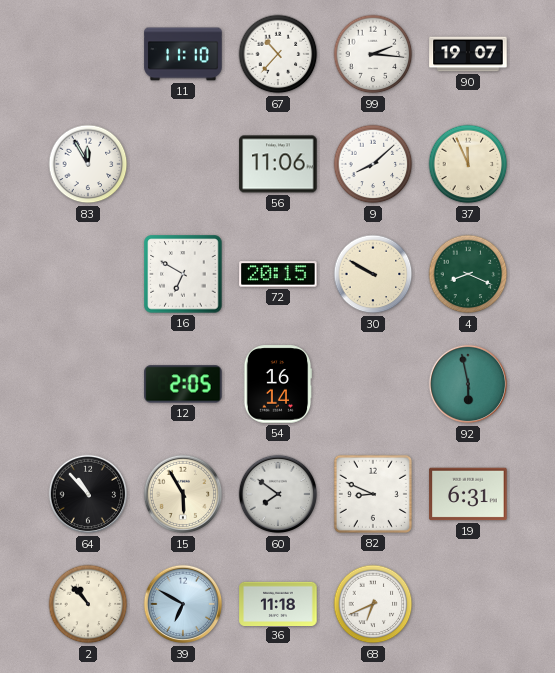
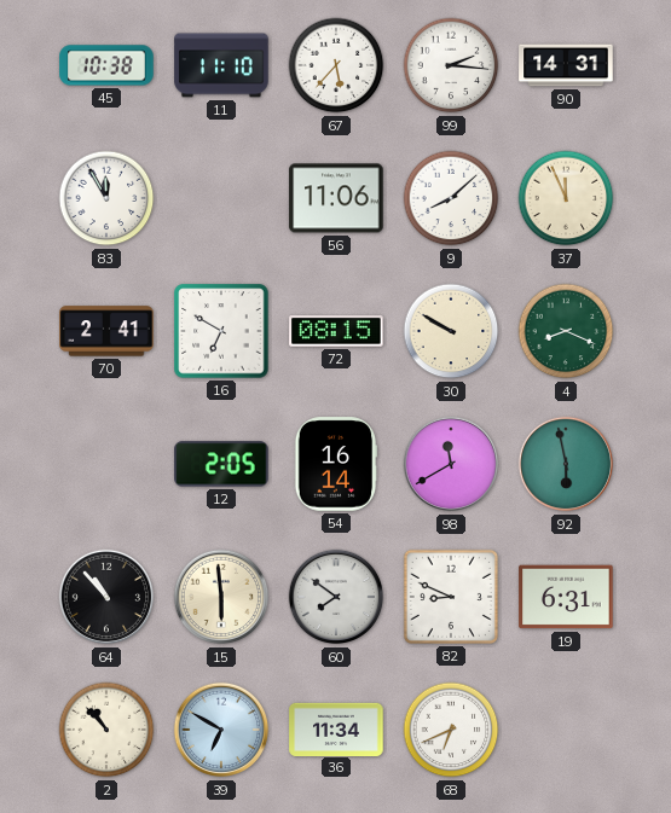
45: none -> 10:38
67: 10:37 -> 5:37
90: 19:07 -> 14:31
70: none -> 2:41
72: 20:15 -> 08:15
98: none -> 11:40
15: 5:55 -> 5:59
36: 11:18 -> 11:34
